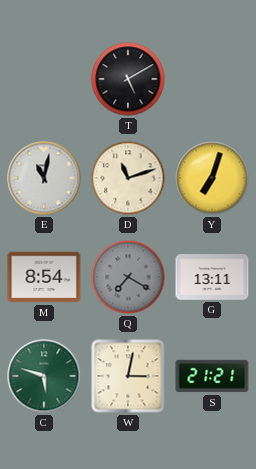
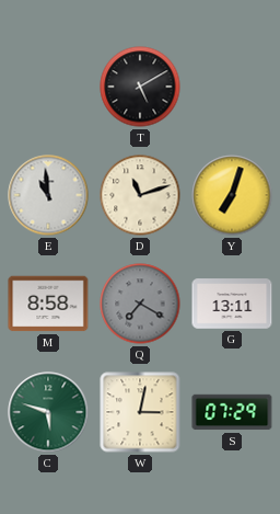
E: 11:02 -> 10:59
M: 8:54 -> 8:58
S: 21:21 -> 07:29
